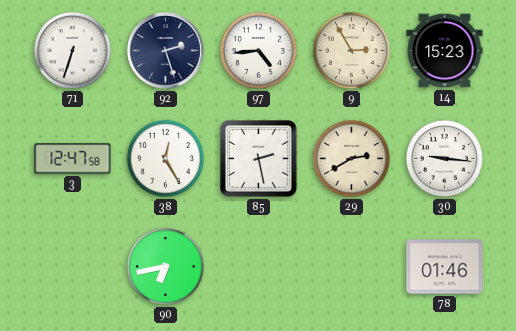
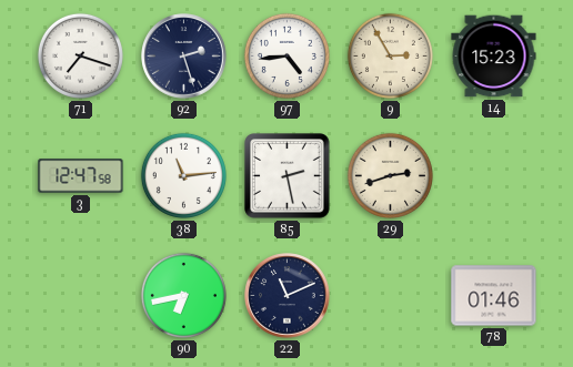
71: 6:33 -> 7:18
38: 12:25 -> 11:14
29: 2:40 -> 2:42
30: 9:16 -> none
22: none -> 11:11
